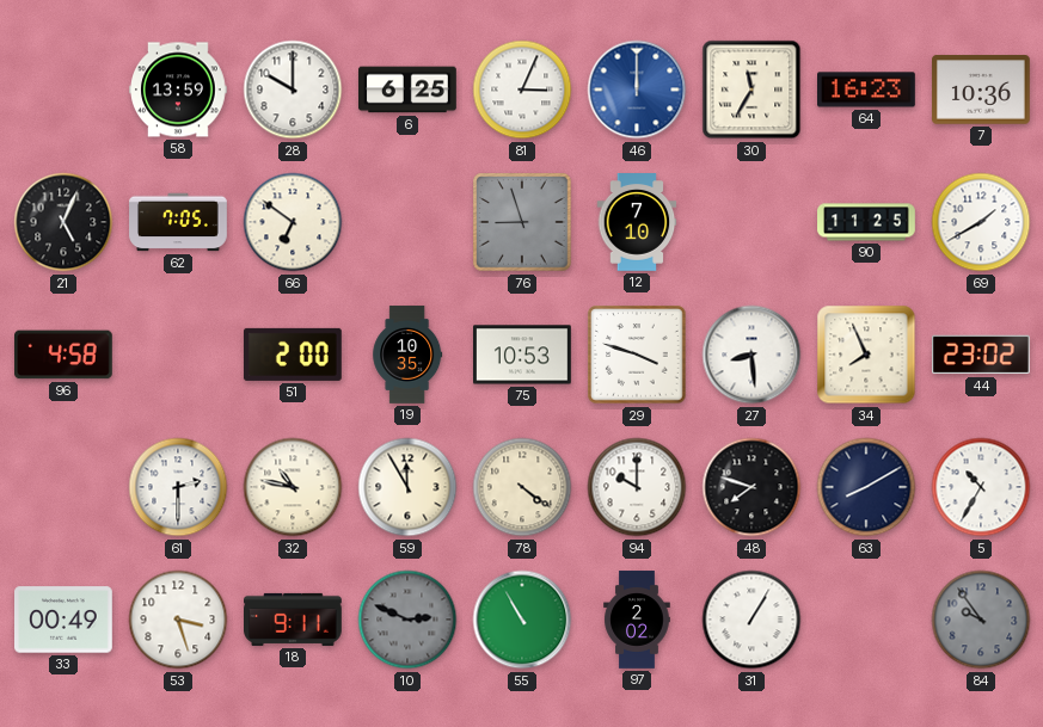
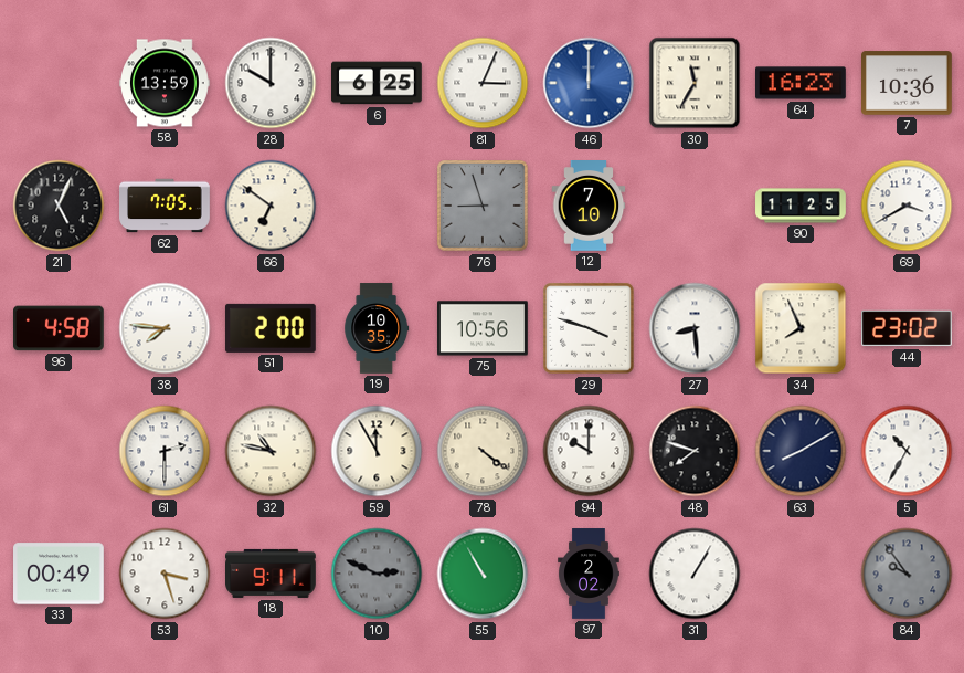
69: 1:40 -> 3:40
38: none -> 7:46
75: 10:53 -> 10:56
